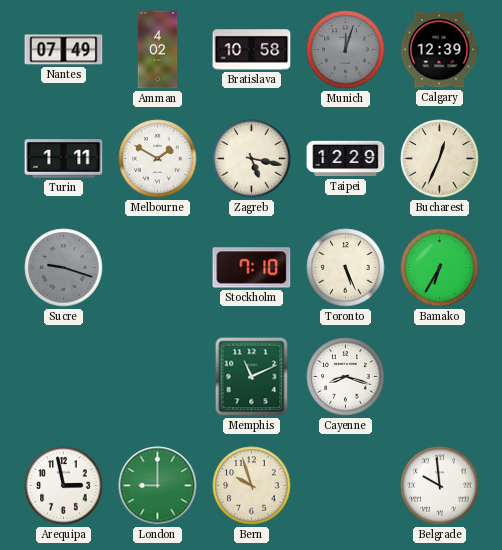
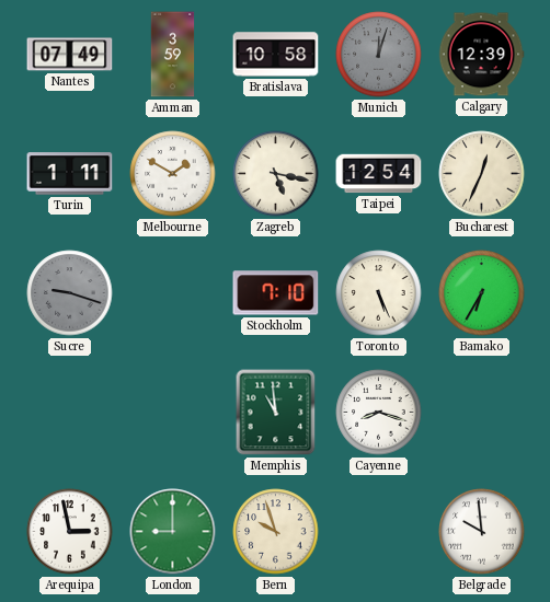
Amman: 4:02 -> 3:59
Taipei: 12:29 -> 12:54
Memphis: 11:11 -> 10:59
